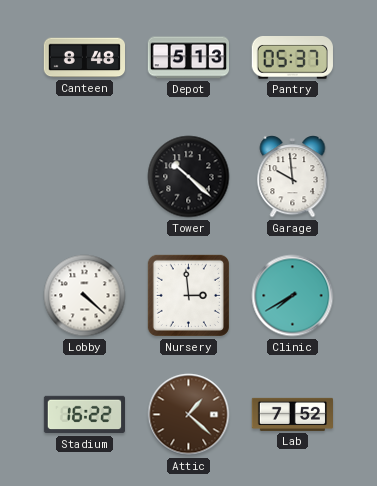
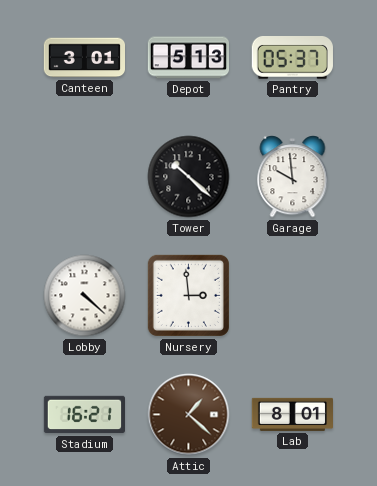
Canteen: 8:48 -> 3:01
Clinic: 7:40 -> none
Stadium: 16:22 -> 16:21
Lab: 7:52 -> 8:01
